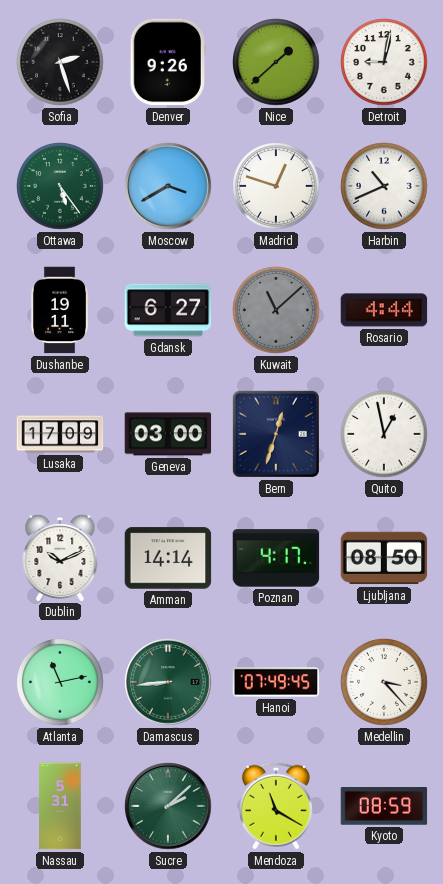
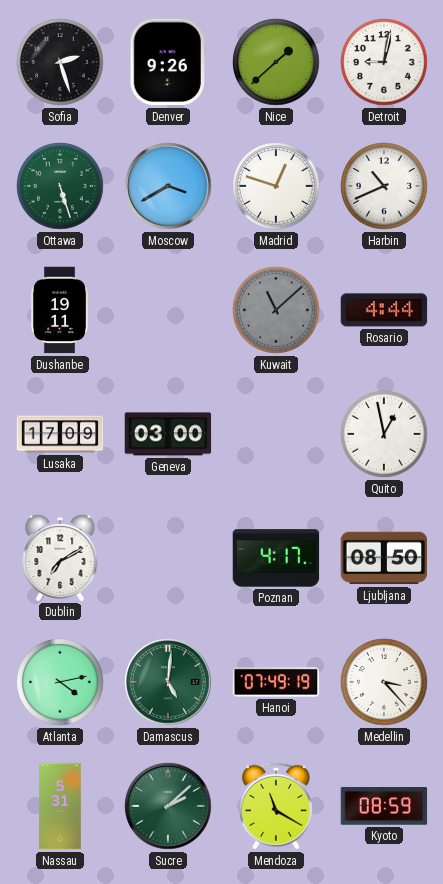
Ottawa: 5:24 -> 5:27
Gdansk: 6:27 -> none
Bern: 12:33 -> none
Dublin: 10:11 -> 7:10
Amman: 14:14 -> none
Atlanta: 11:13 -> 4:13
Damascus: 8:44 -> 5:01
Hanoi: 07:49:45 -> 07:49:19
